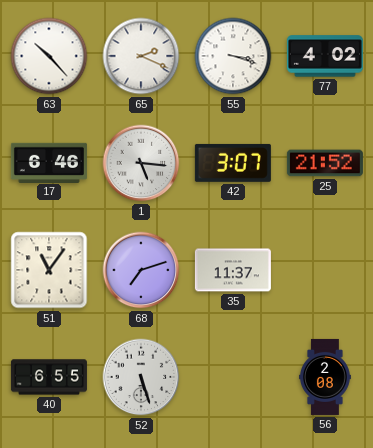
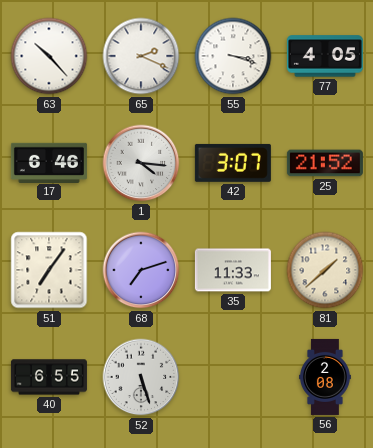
77: 4:02 -> 4:05
1: 5:16 -> 4:16
51: 11:06 -> 7:06
35: 11:37 -> 11:33
81: none -> 1:38
